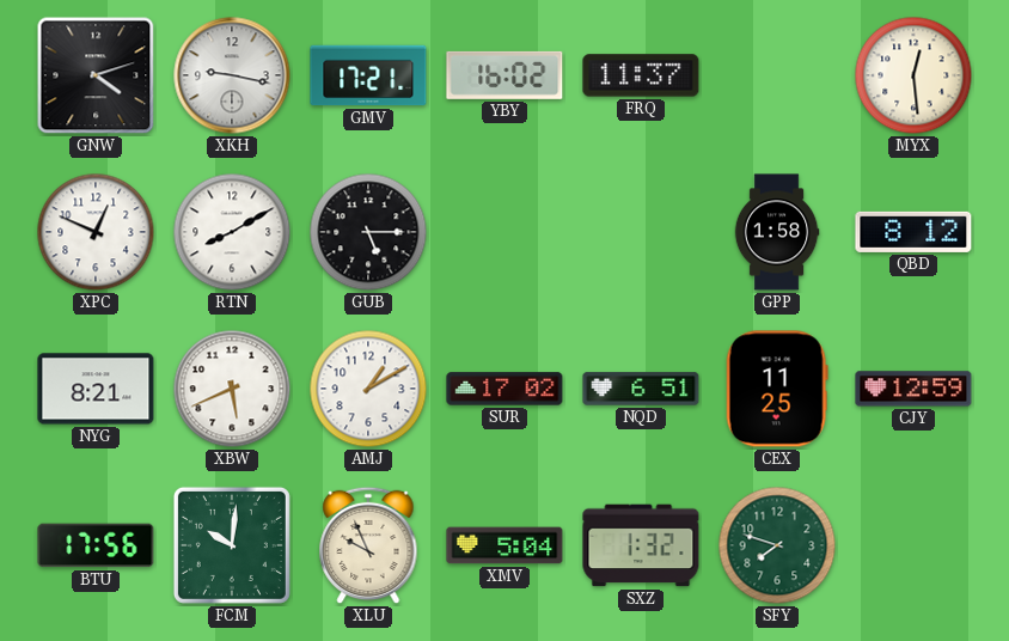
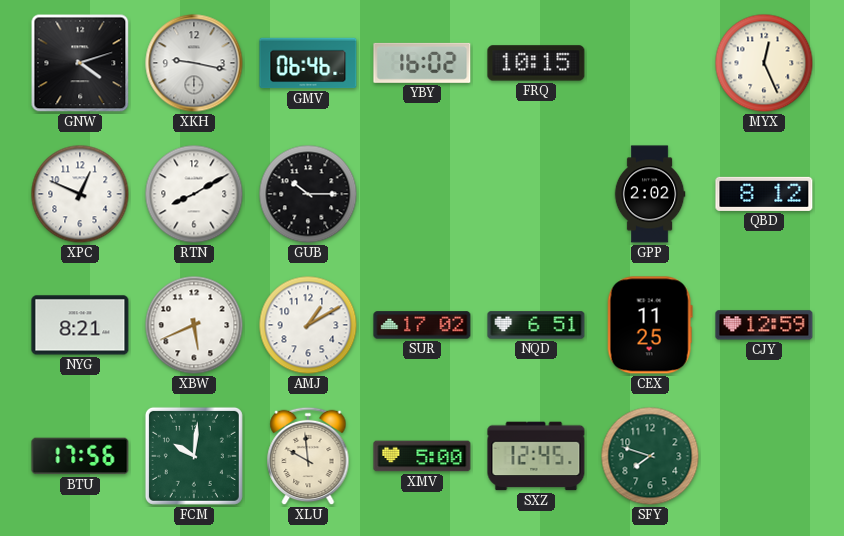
GMV: 17:21 -> 06:46
FRQ: 11:37 -> 10:15
MYX: 12:29 -> 12:26
GUB: 5:15 -> 10:15
GPP: 1:58 -> 2:02
XLU: 9:56 -> 9:59
XMV: 5:04 -> 5:00
SXZ: 1:32 -> 12:45
